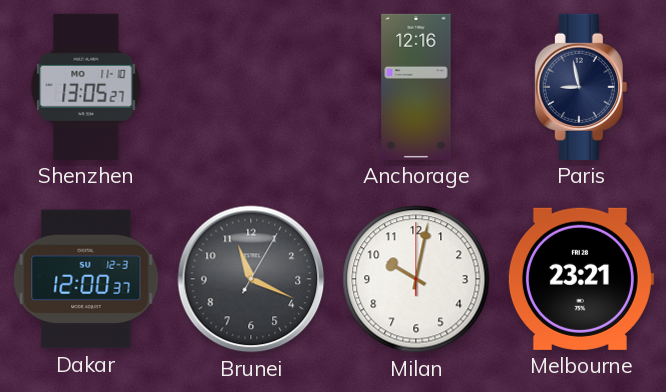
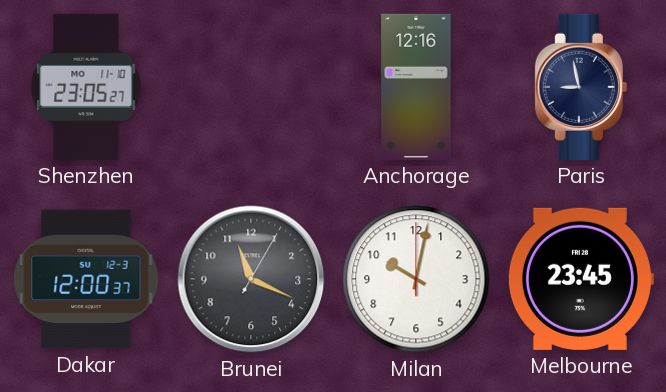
Shenzhen: 13:05 -> 23:05
Melbourne: 23:21 -> 23:45
